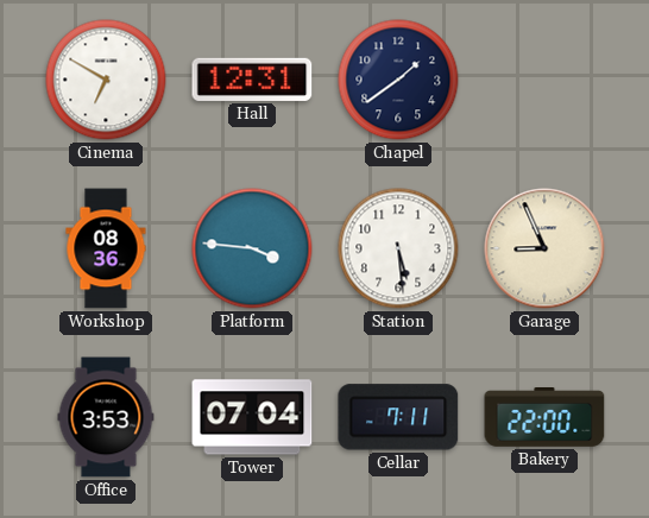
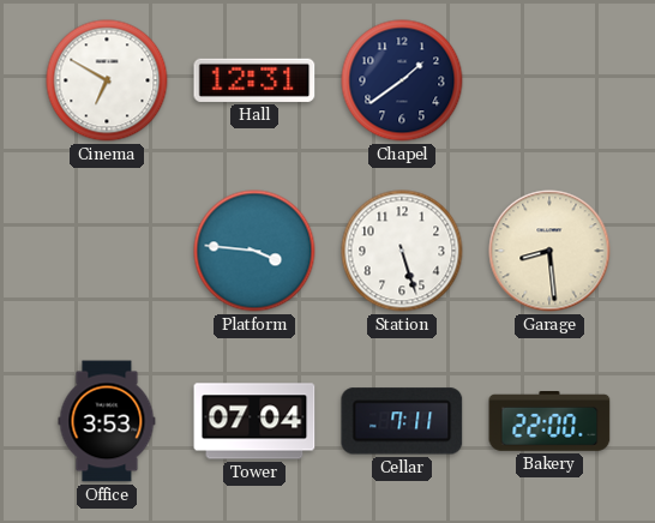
Workshop: 08:36 -> none
Station: 5:29 -> 5:27
Garage: 8:56 -> 8:29
